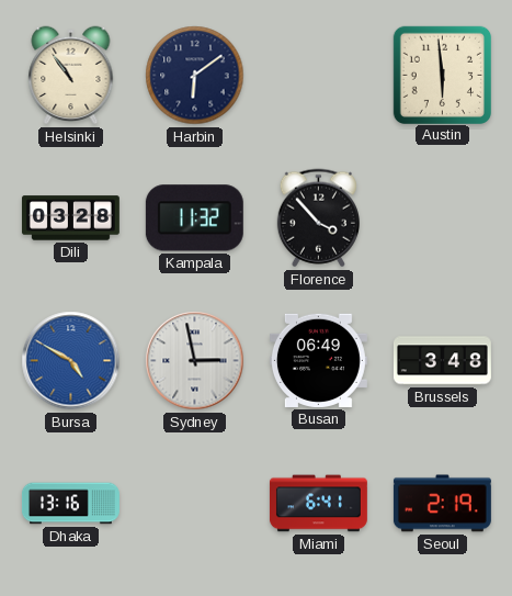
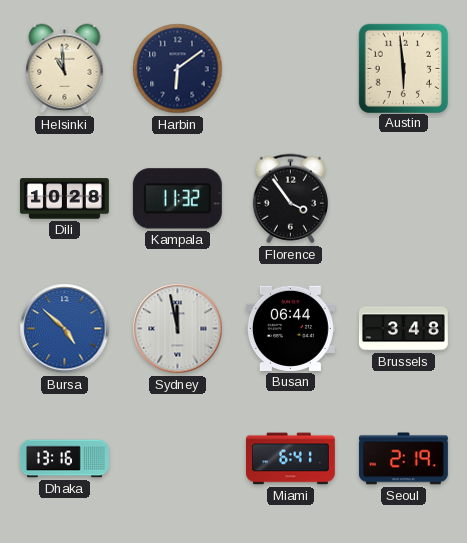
Helsinki: 10:54 -> 10:59
Dili: 03:28 -> 10:28
Florence: 3:53 -> 3:54
Bursa: 4:50 -> 4:52
Sydney: 2:58 -> 11:58
Busan: 06:49 -> 06:44
